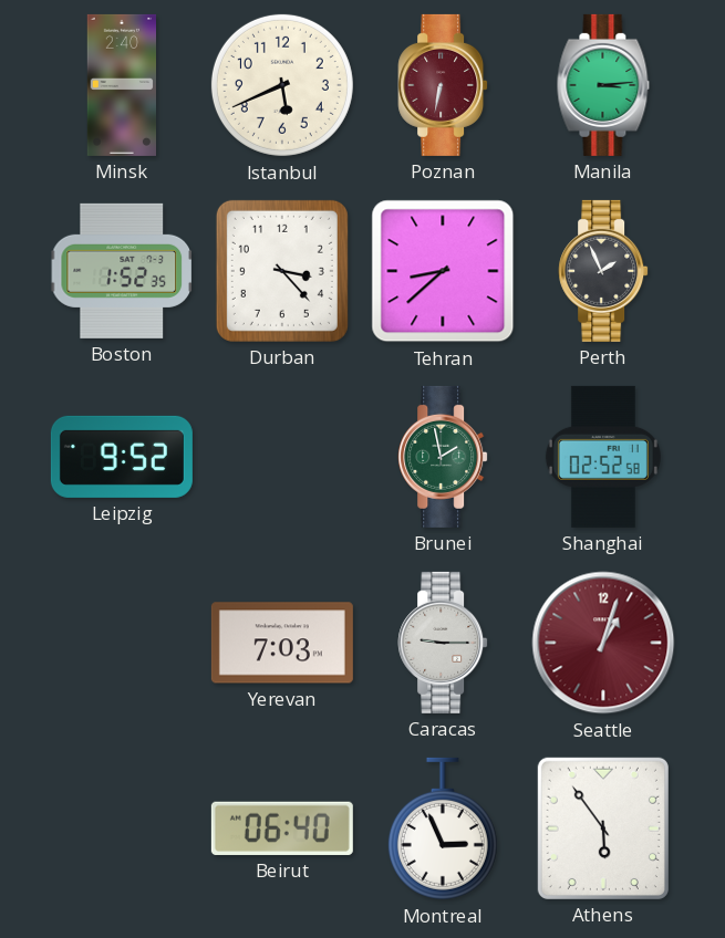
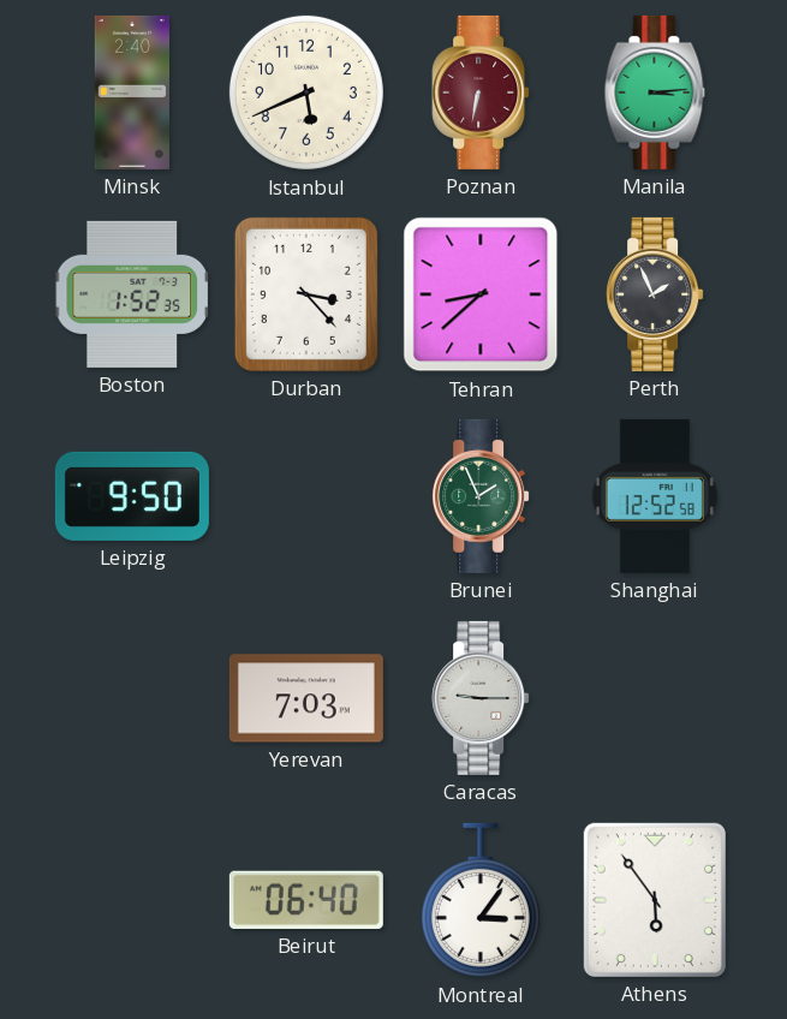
Leipzig: 9:52 -> 9:50
Brunei: 1:58 -> 1:56
Shanghai: 02:52 -> 12:52
Seattle: 1:03 -> none
Montreal: 2:56 -> 3:06
